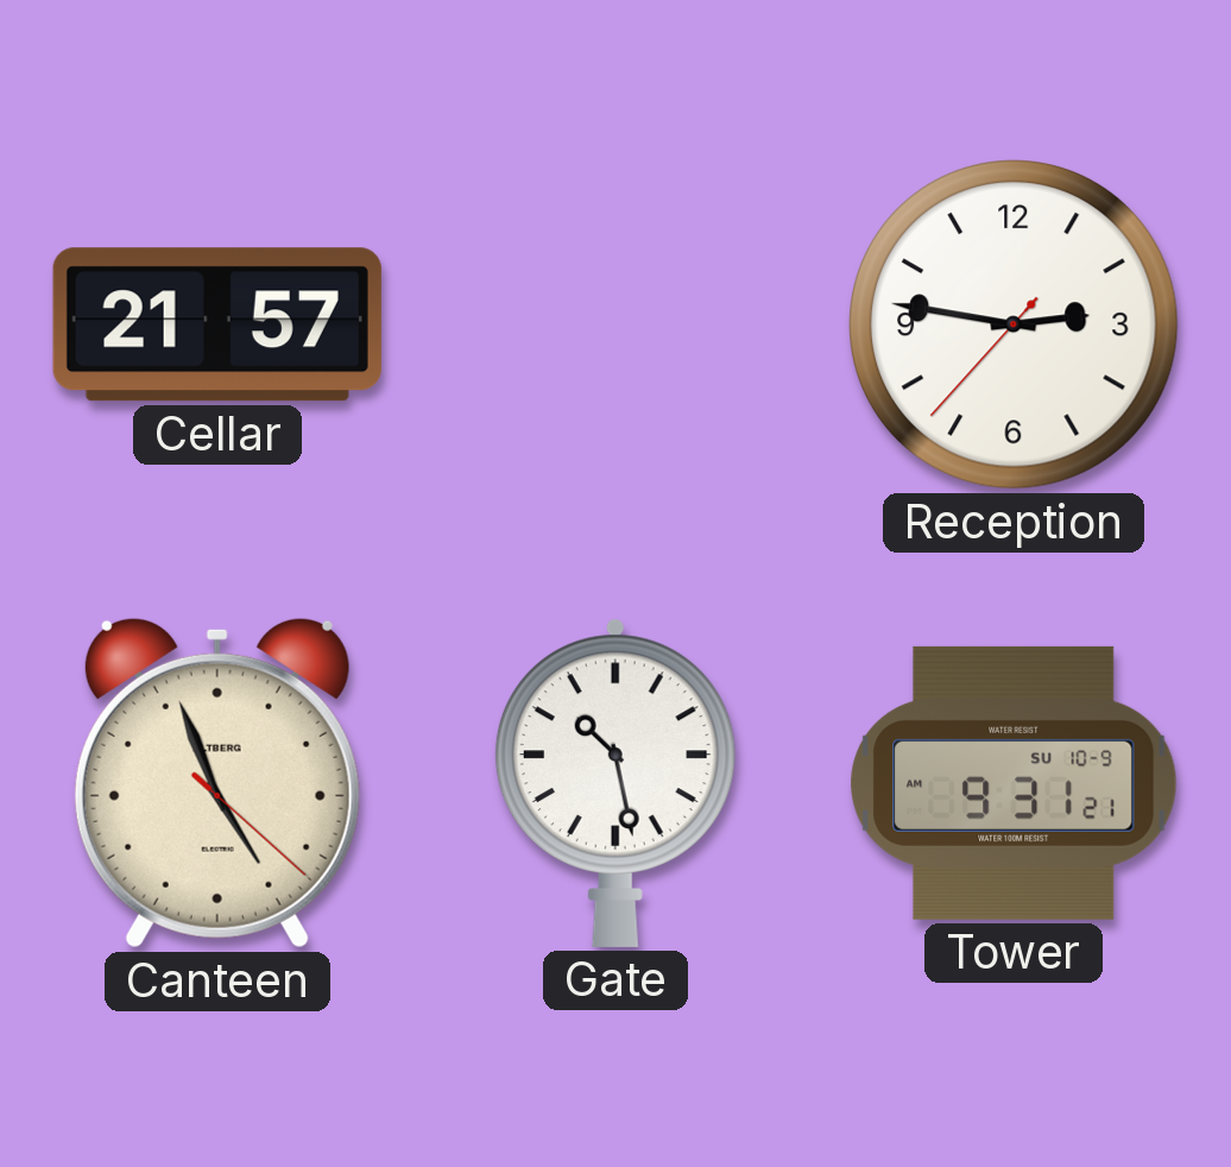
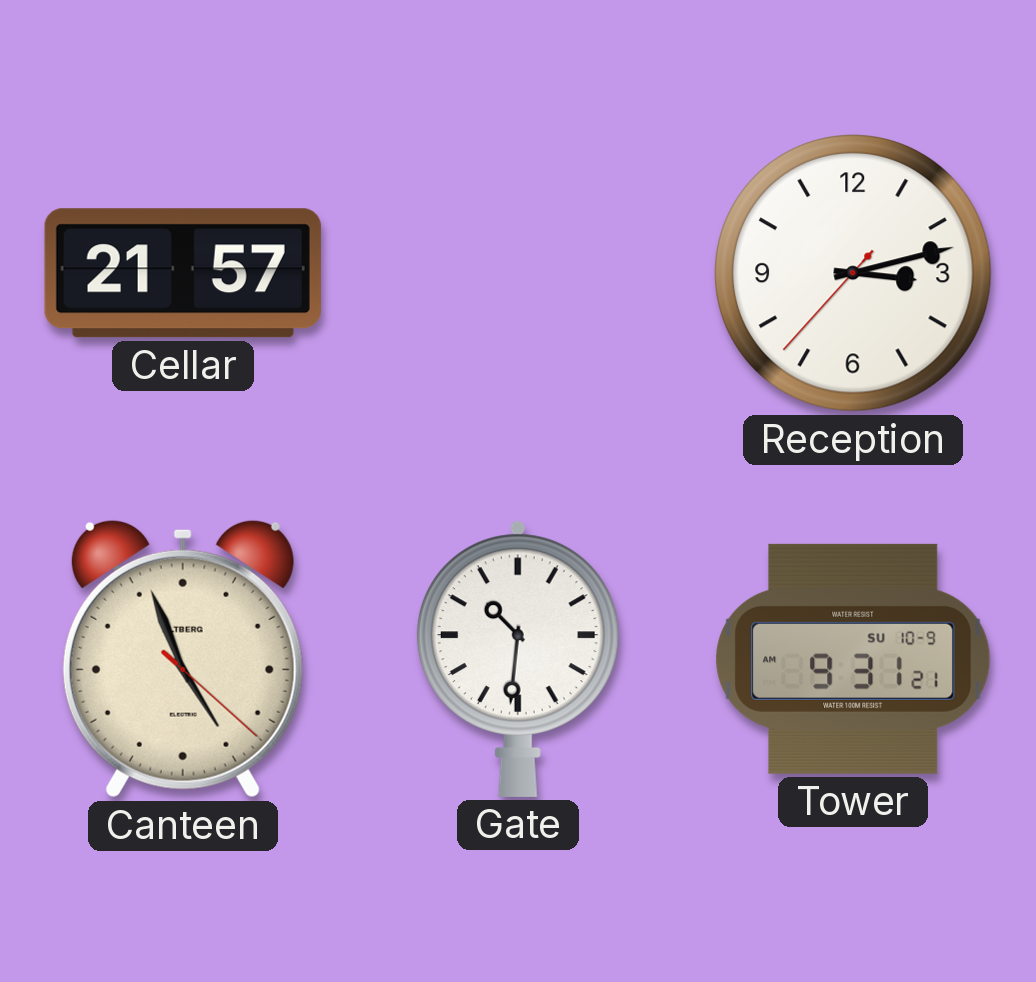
Reception: 2:46 -> 3:12
Gate: 10:28 -> 10:31
